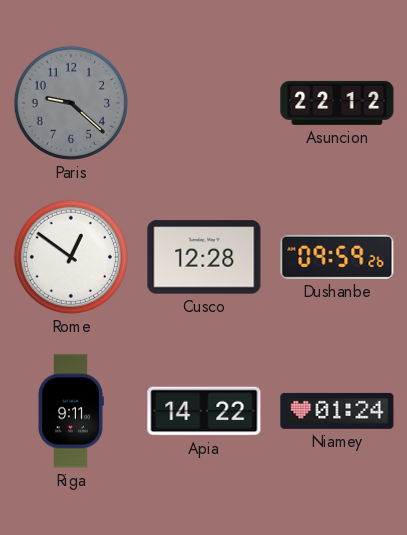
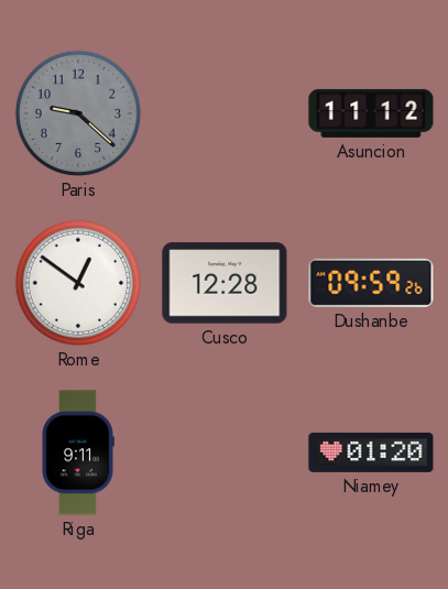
Asuncion: 22:12 -> 11:12
Apia: 14:22 -> none
Niamey: 01:24 -> 01:20
